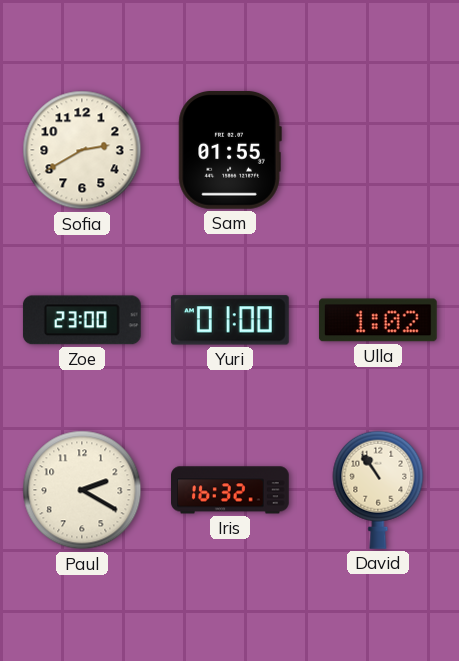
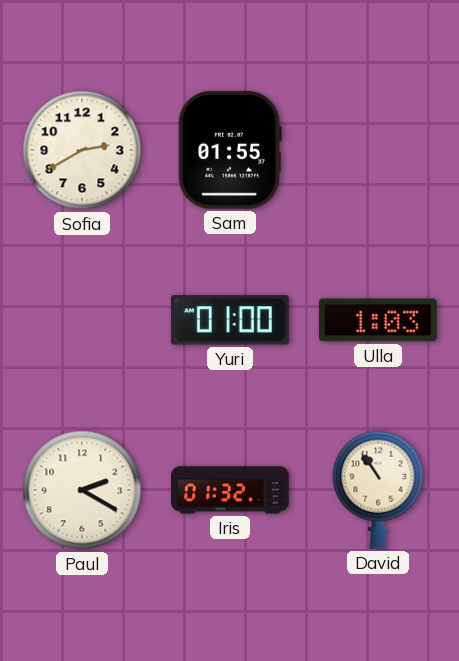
Zoe: 23:00 -> none
Ulla: 1:02 -> 1:03
Iris: 16:32 -> 01:32
